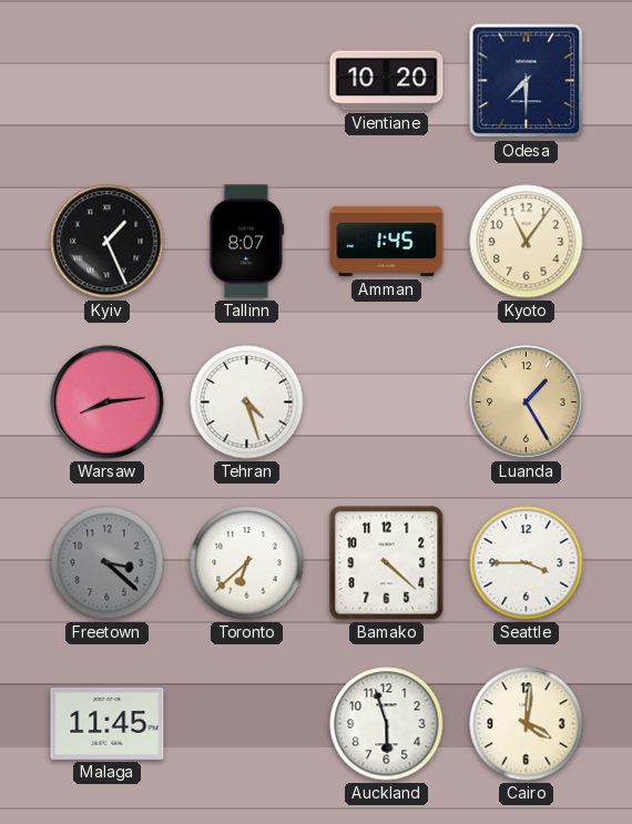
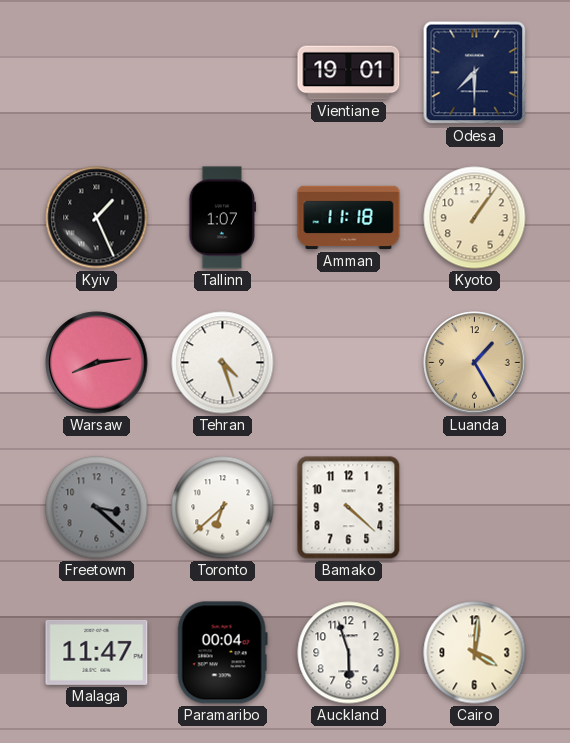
Vientiane: 10:20 -> 19:01
Tallinn: 8:07 -> 1:07
Amman: 1:45 -> 11:18
Kyoto: 11:06 -> 1:06
Seattle: 3:45 -> none
Malaga: 11:45 -> 11:47
Paramaribo: none -> 00:04
